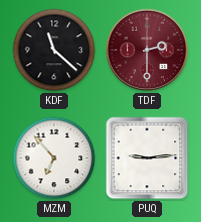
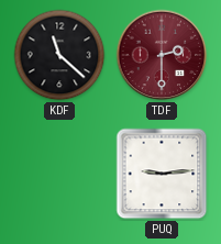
MZM: 6:53 -> none
